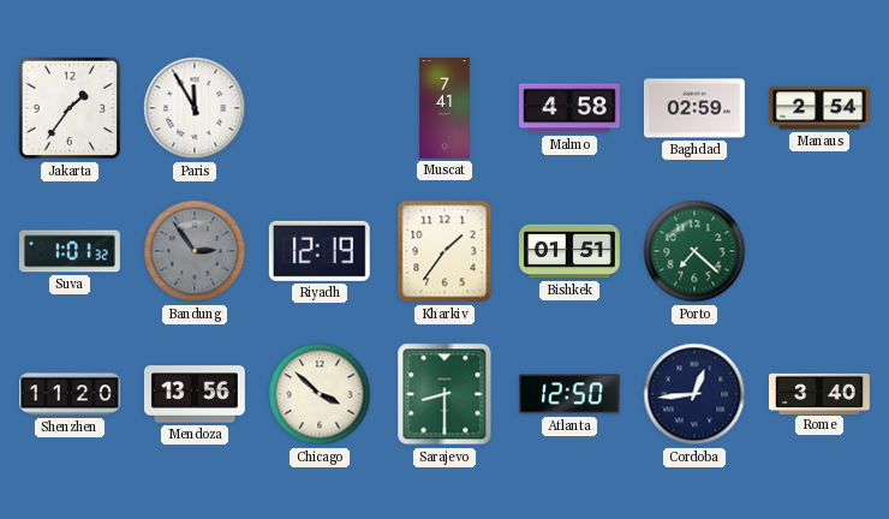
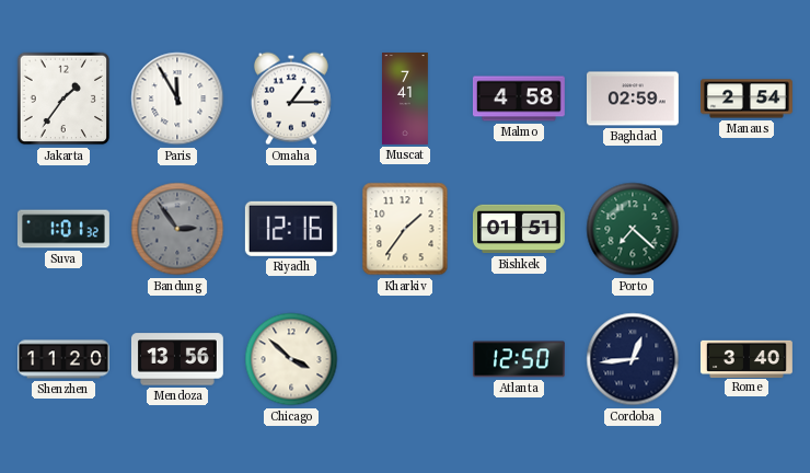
Omaha: none -> 1:15
Riyadh: 12:19 -> 12:16
Sarajevo: 8:30 -> none
